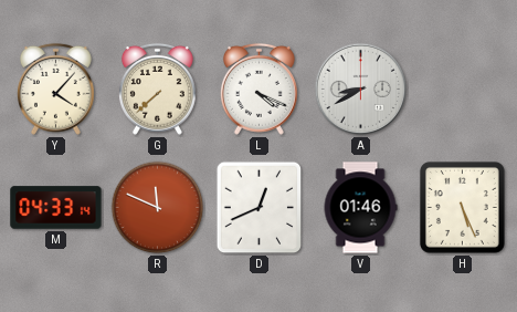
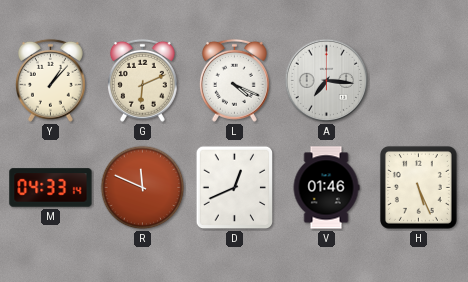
Y: 4:07 -> 1:07
G: 7:38 -> 6:11
A: 8:40 -> 7:16
